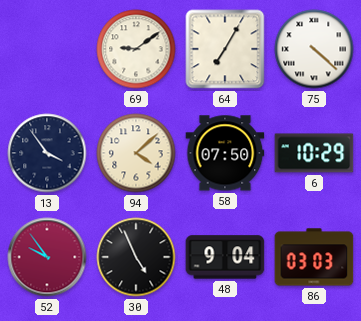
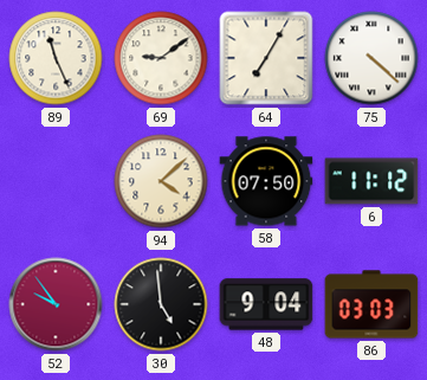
89: none -> 11:26
13: 3:54 -> none
6: 10:29 -> 11:12
30: 4:56 -> 4:59
